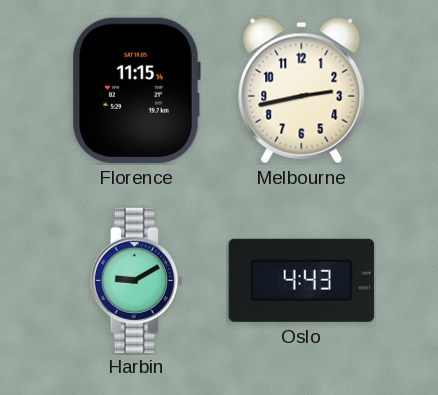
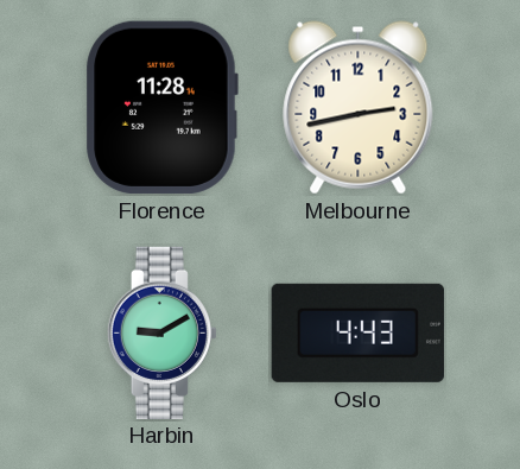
Florence: 11:15 -> 11:28
